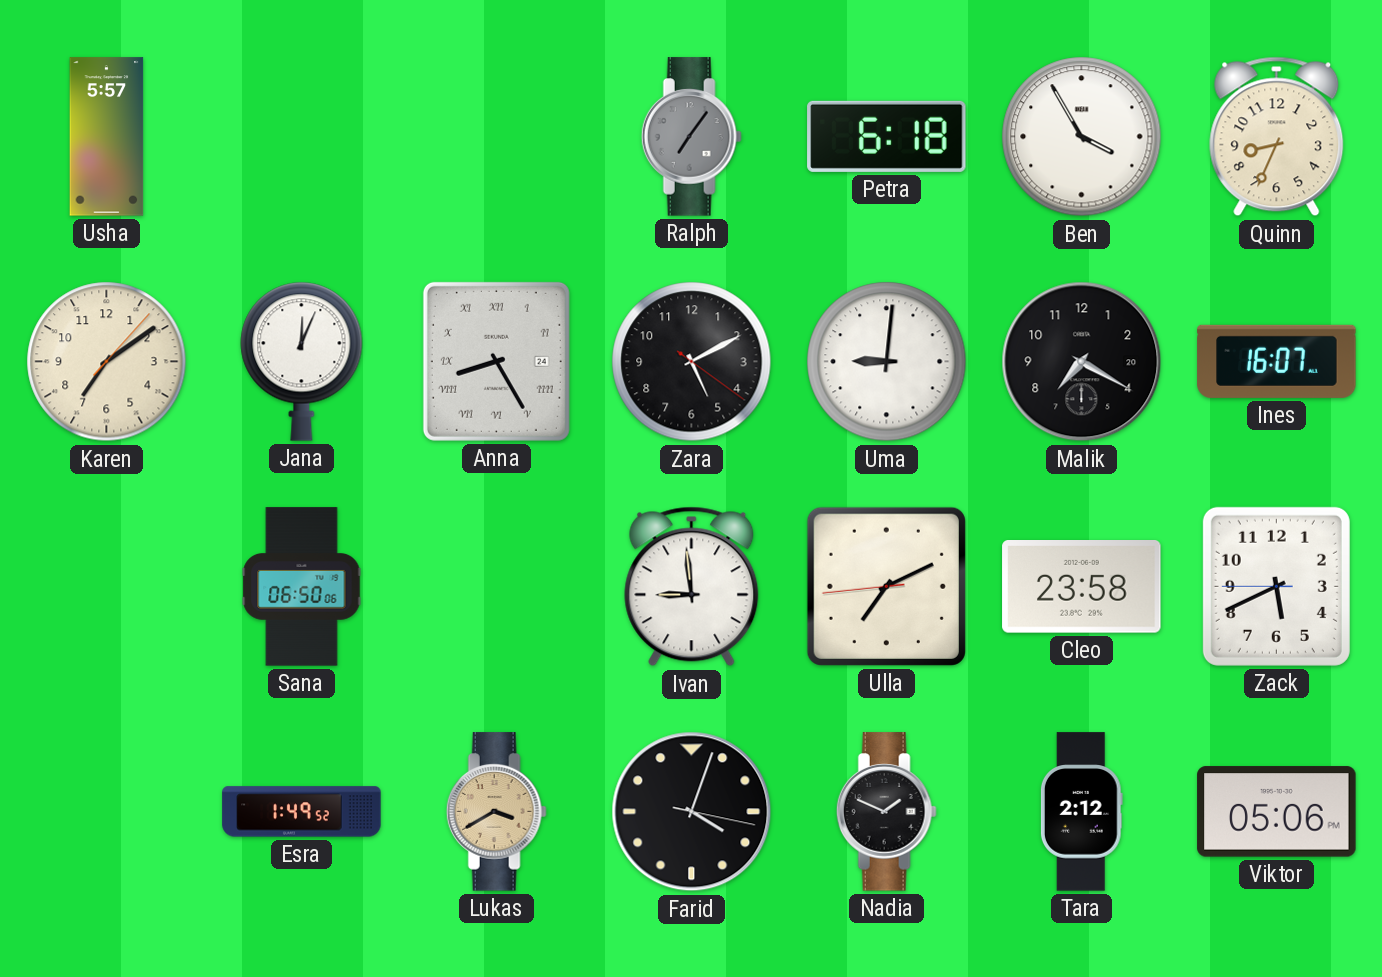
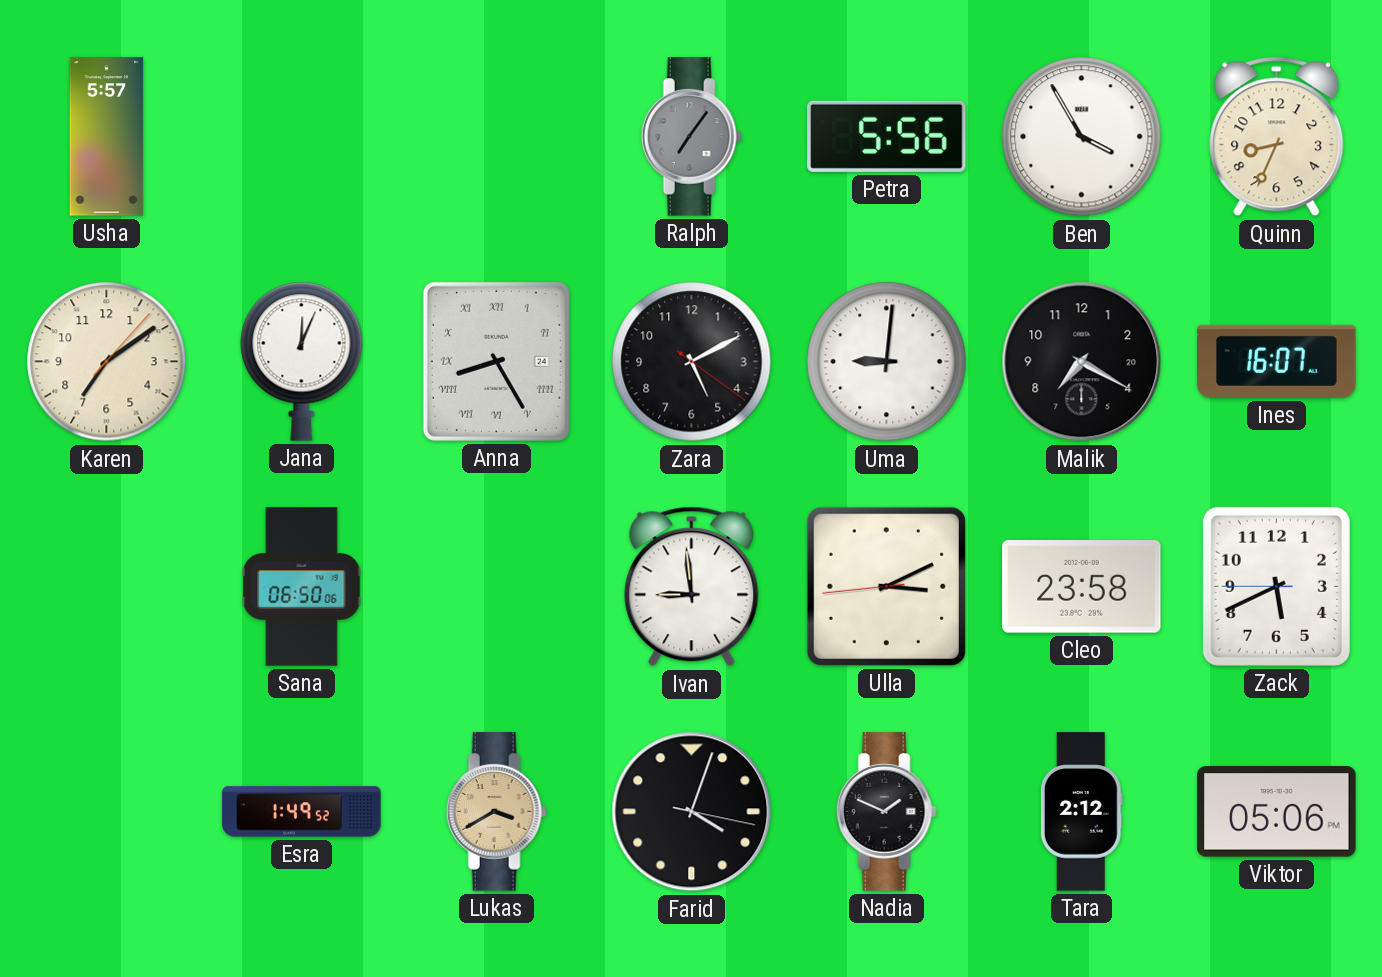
Petra: 6:18 -> 5:56
Ulla: 7:10 -> 3:10
